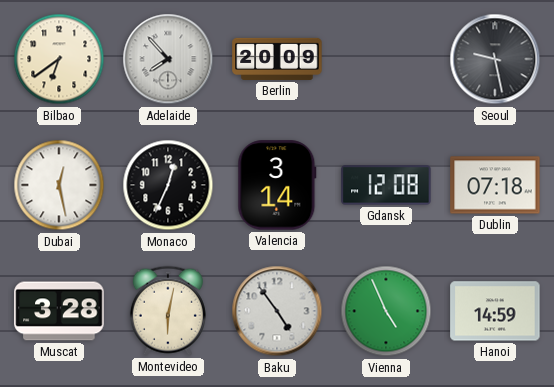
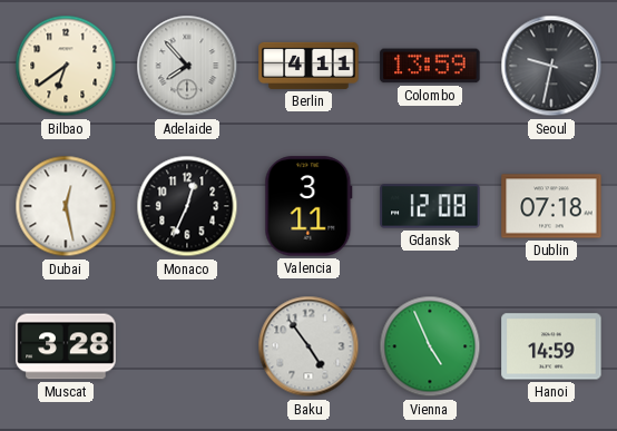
Berlin: 20:09 -> 4:11
Colombo: none -> 13:59
Seoul: 9:28 -> 9:32
Valencia: 3:14 -> 3:11
Montevideo: 6:02 -> none
